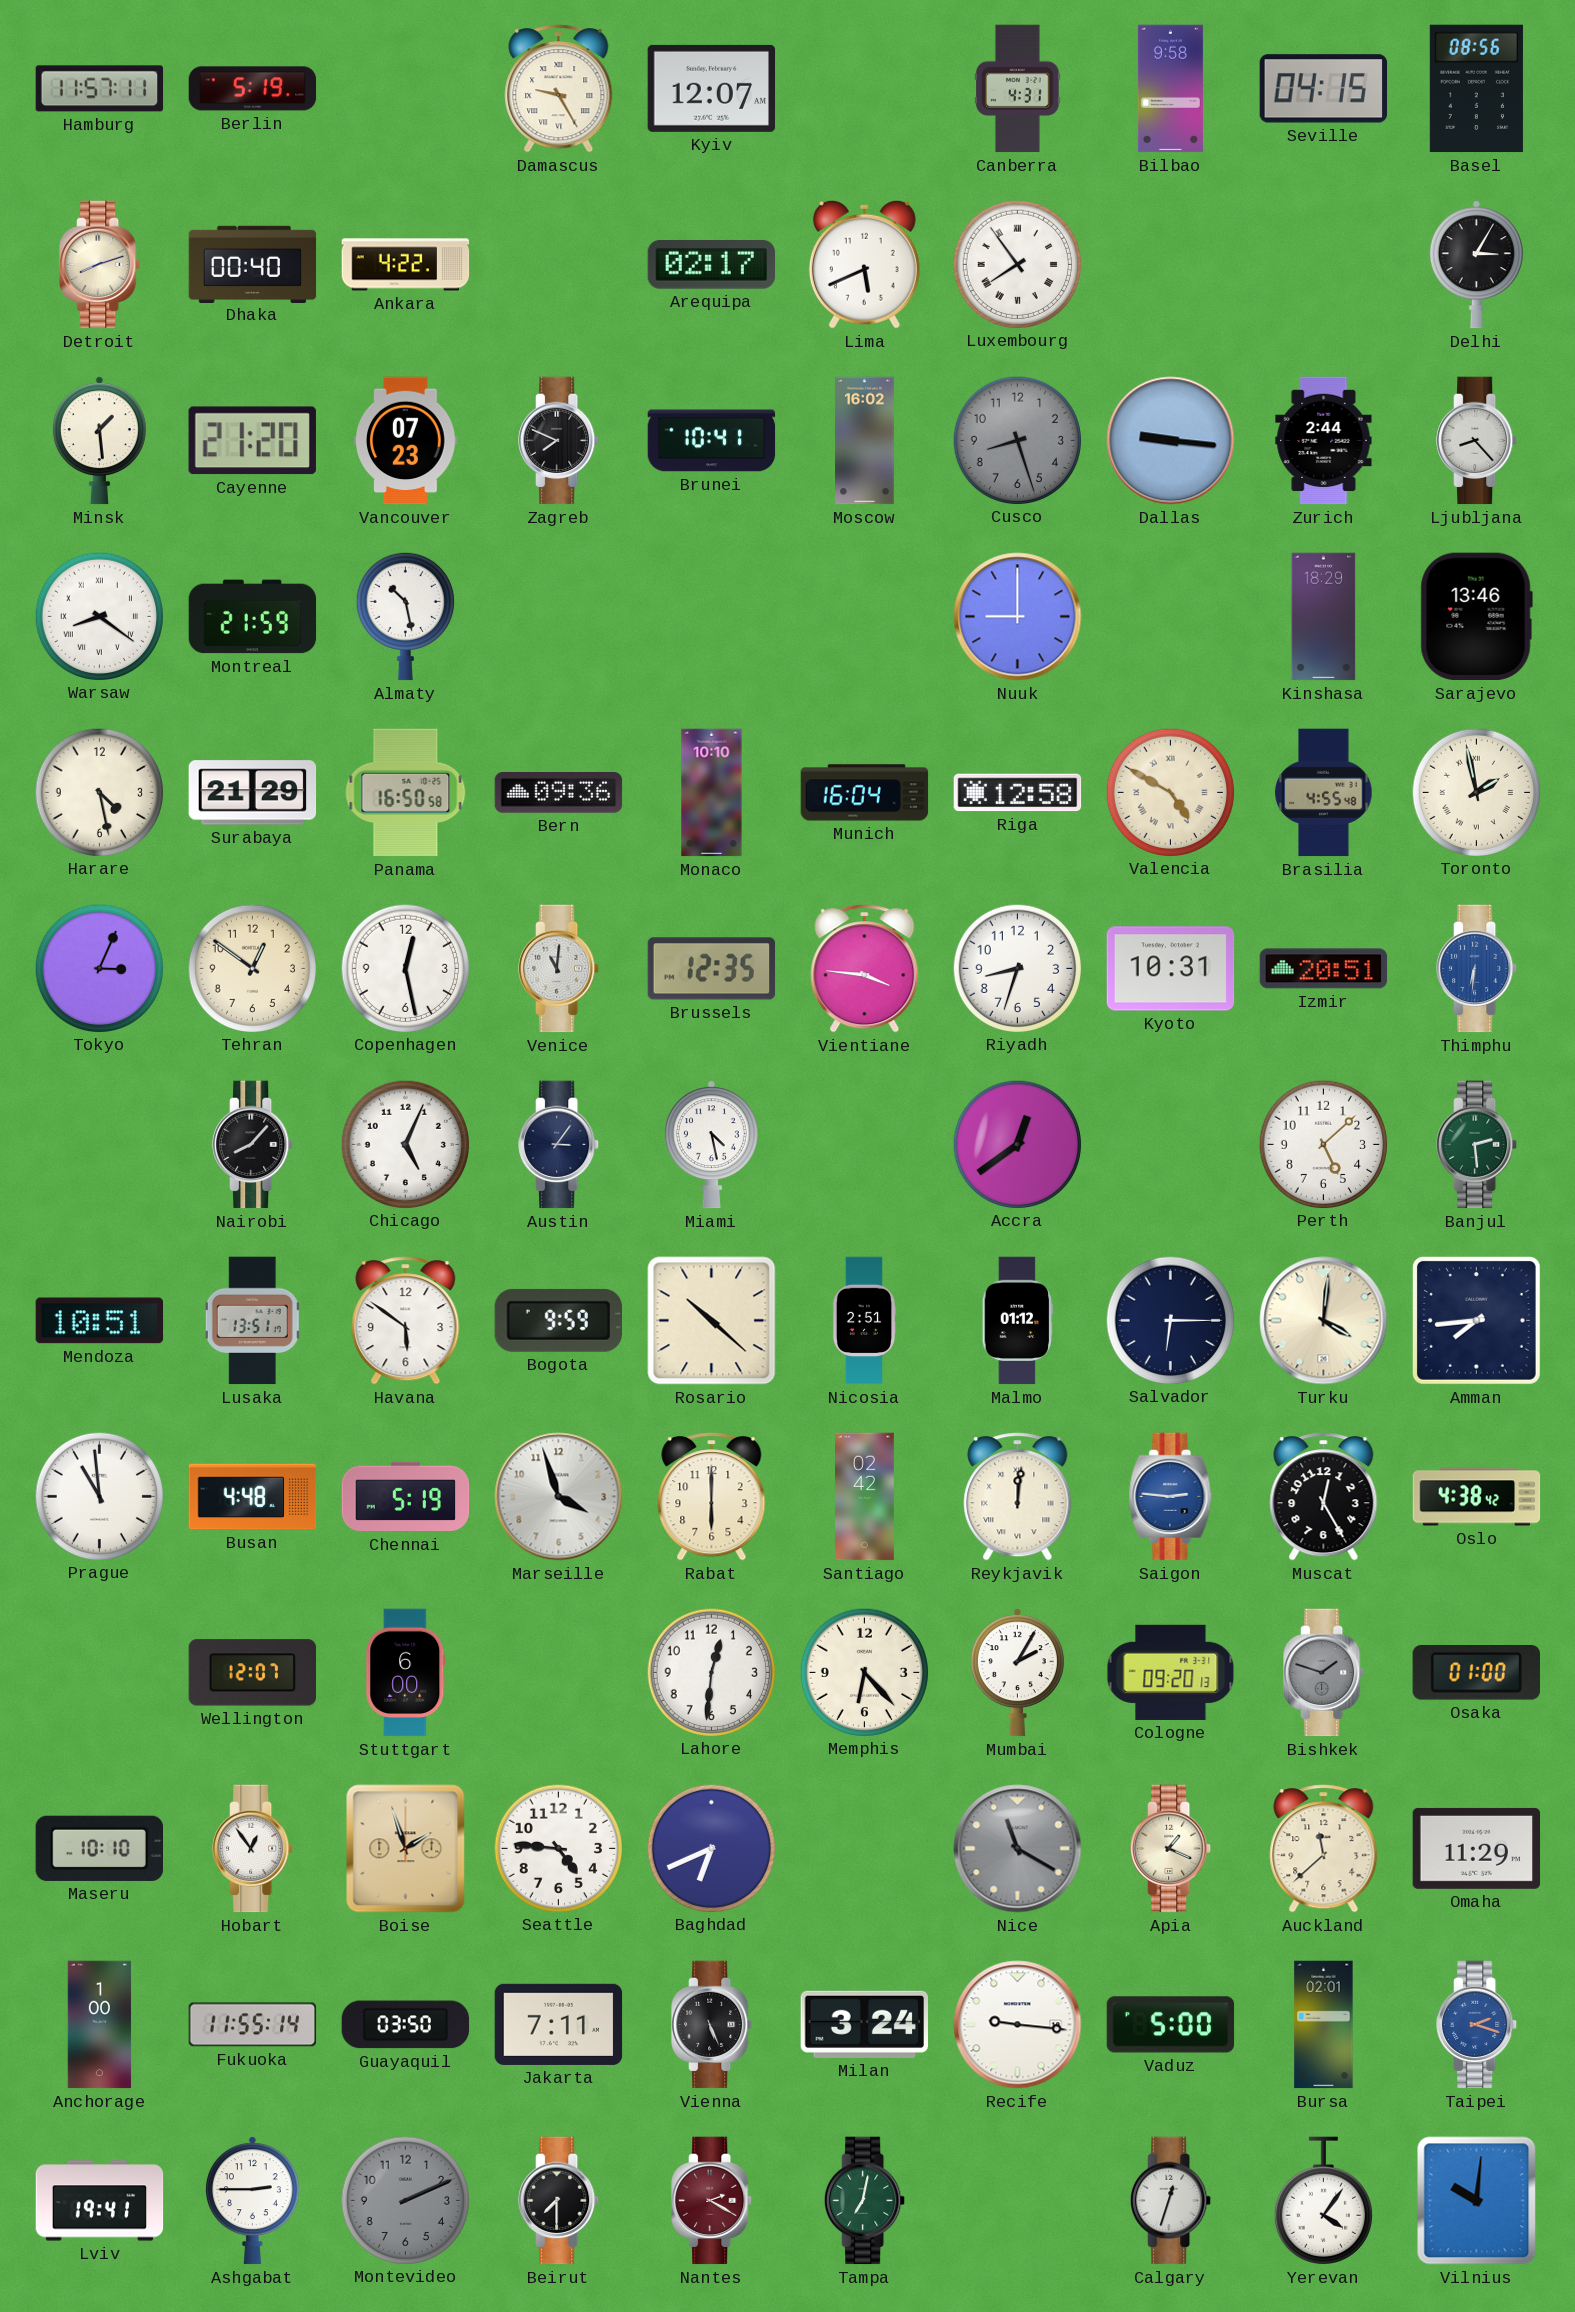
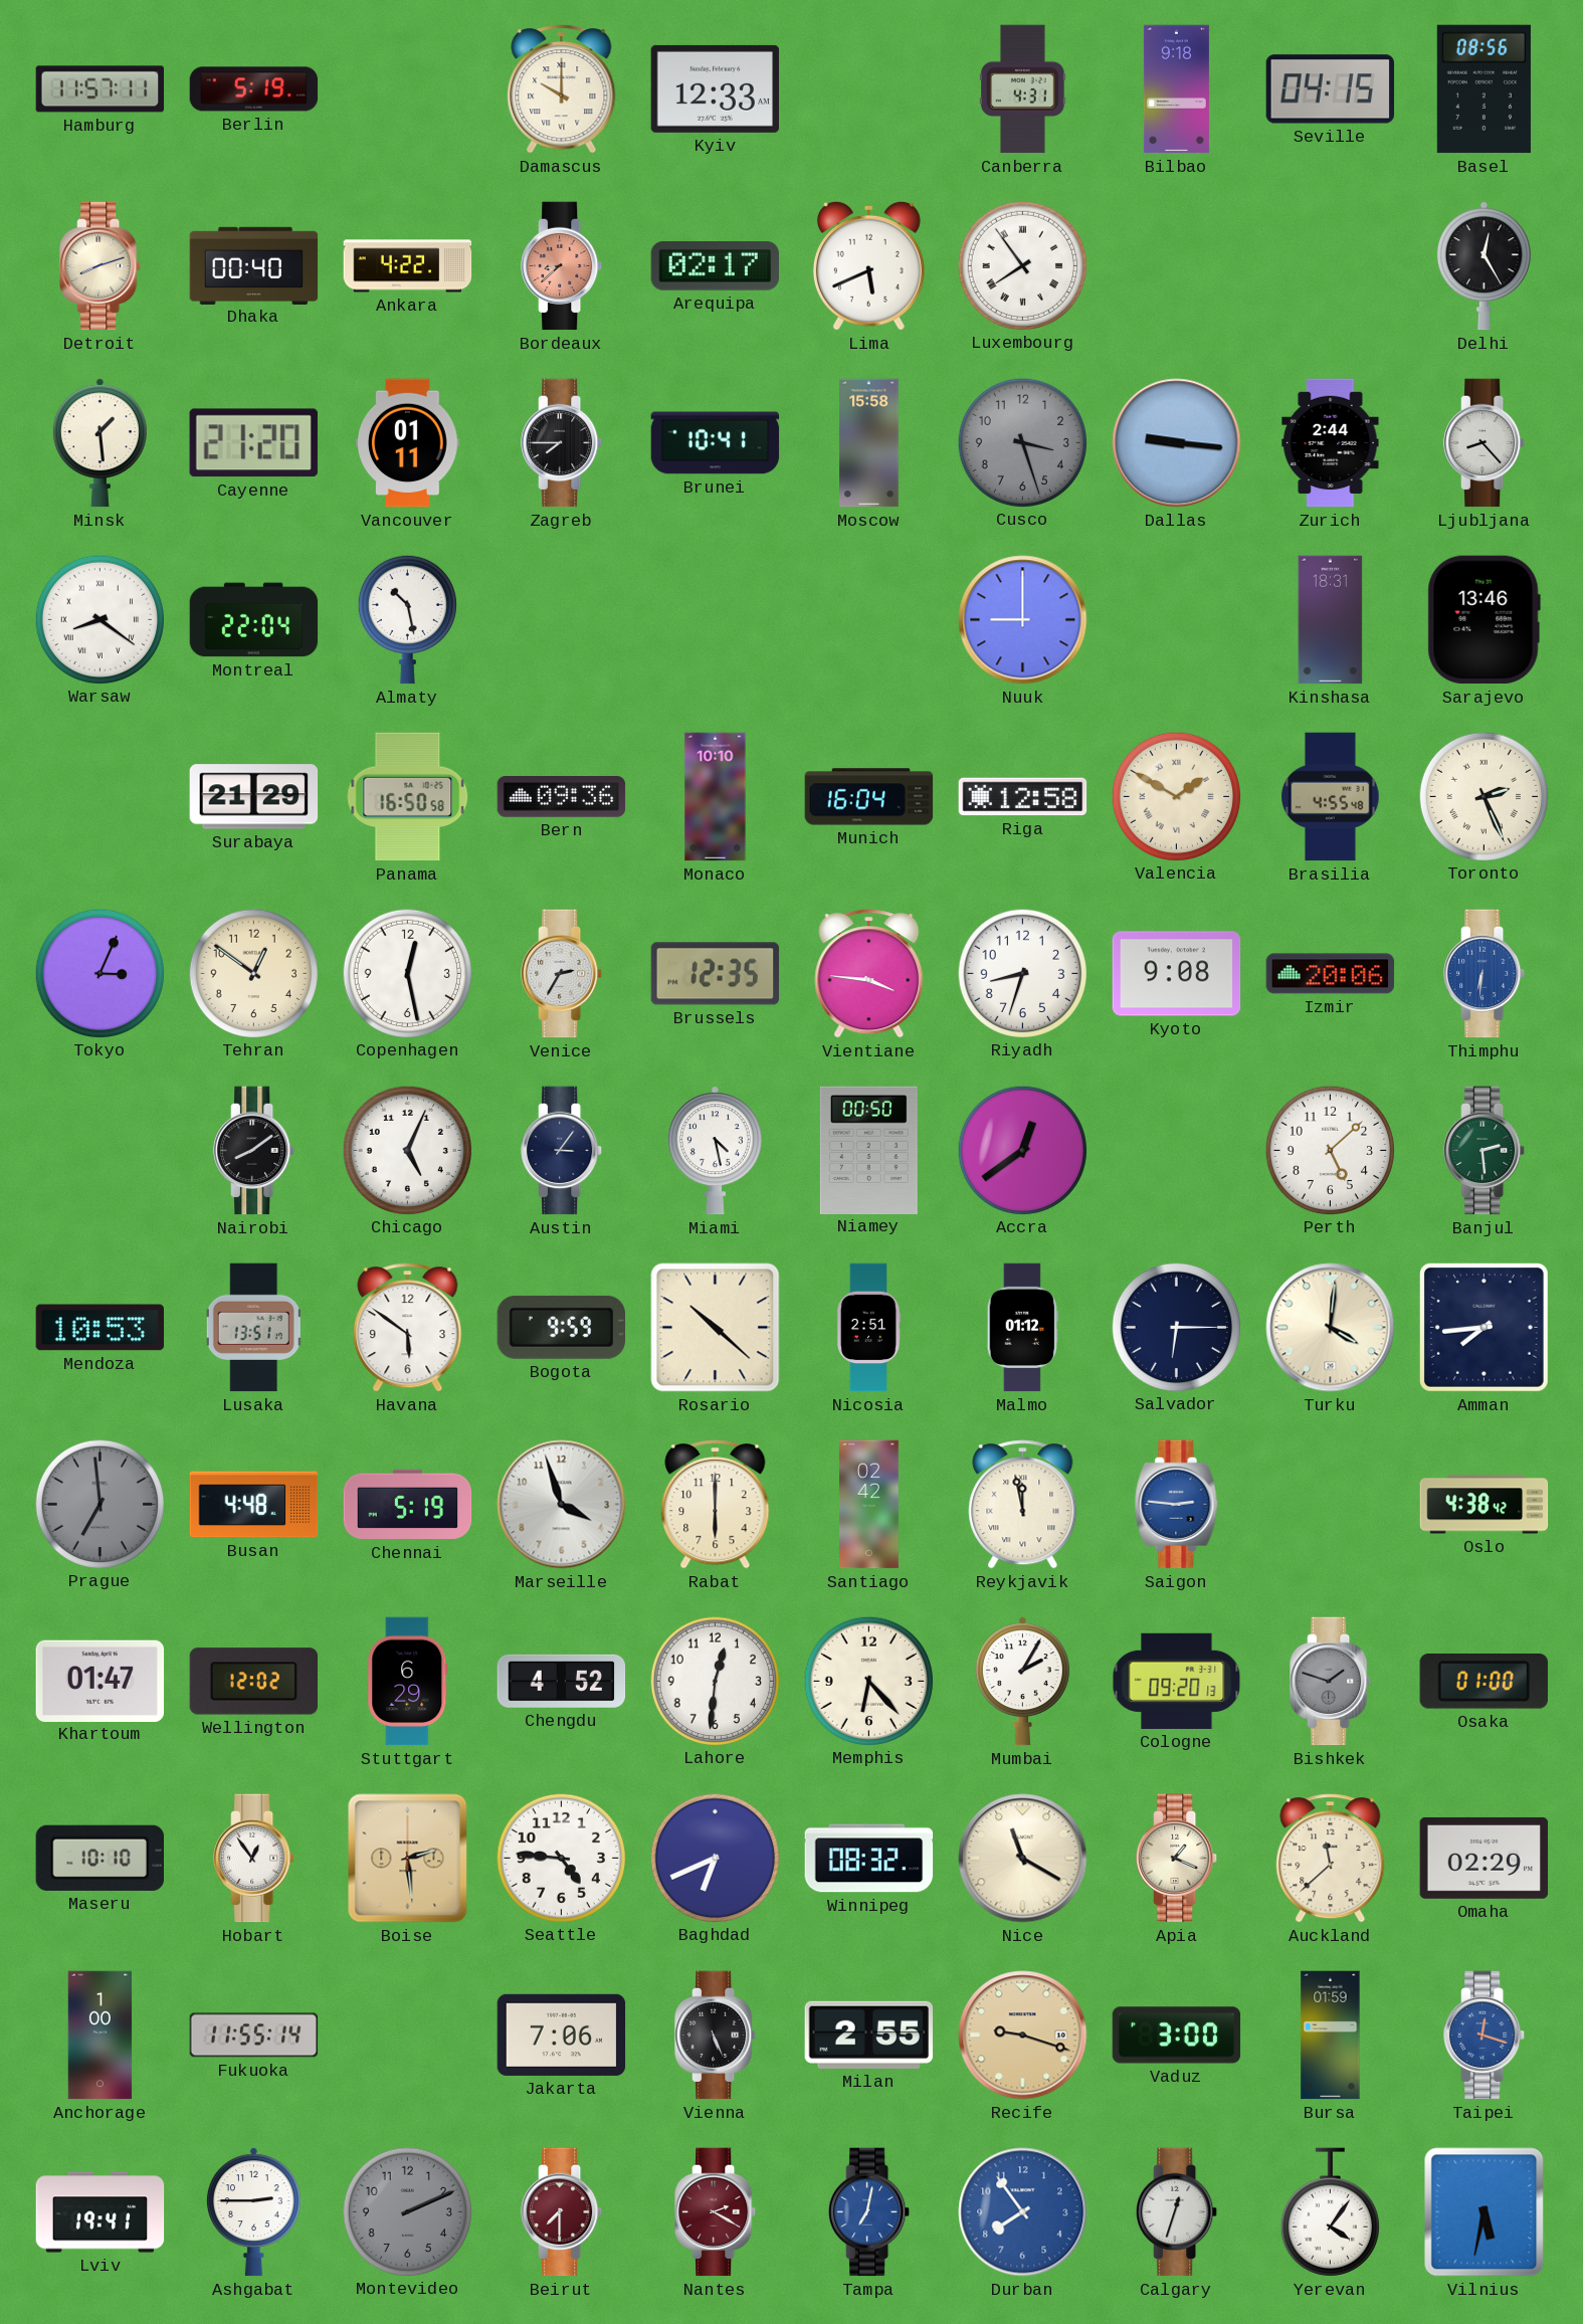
Damascus: 9:25 -> 10:00
Kyiv: 12:07 -> 12:33
Bilbao: 9:58 -> 9:18
Bordeaux: none -> 8:38
Delhi: 3:05 -> 12:25
Vancouver: 07:23 -> 01:11
Zagreb: 7:49 -> 7:45
Moscow: 16:02 -> 15:58
Cusco: 8:27 -> 3:27
Montreal: 21:59 -> 22:04
Kinshasa: 18:29 -> 18:31
Harare: 4:28 -> none
Valencia: 4:50 -> 1:50
Toronto: 1:58 -> 2:26
Venice: 11:01 -> 2:35
Kyoto: 10:31 -> 9:08
Izmir: 20:51 -> 20:06
Nairobi: 8:07 -> 8:09
Niamey: none -> 00:50
Mendoza: 10:51 -> 10:53
Prague: 10:59 -> 6:59
Prague dial: white -> grey
Reykjavik: 12:01 -> 11:58
Muscat: 12:25 -> none
Khartoum: none -> 01:47
Wellington: 12:07 -> 12:02
Stuttgart: 6:00 -> 6:29
Chengdu: none -> 4:52
Boise: 1:57 -> 2:29
Winnipeg: none -> 08:32
Nice dial: grey -> cream
Omaha: 11:29 -> 02:29
Guayaquil: 03:50 -> none
Jakarta: 7:11 -> 7:06
Milan: 3:24 -> 2:55
Recife: 9:16 -> 9:18
Recife dial: white -> champagne
Vaduz: 5:00 -> 3:00
Bursa: 02:01 -> 01:59
Taipei: 2:18 -> 12:18
Beirut dial: black -> burgundy
Tampa dial: green -> blue
Durban: none -> 7:54
Vilnius: 10:01 -> 5:32
